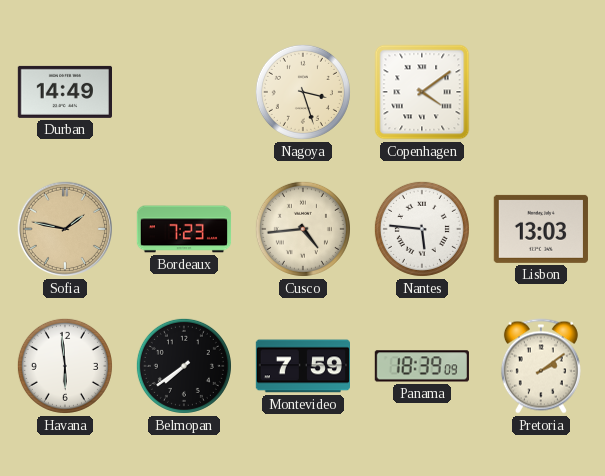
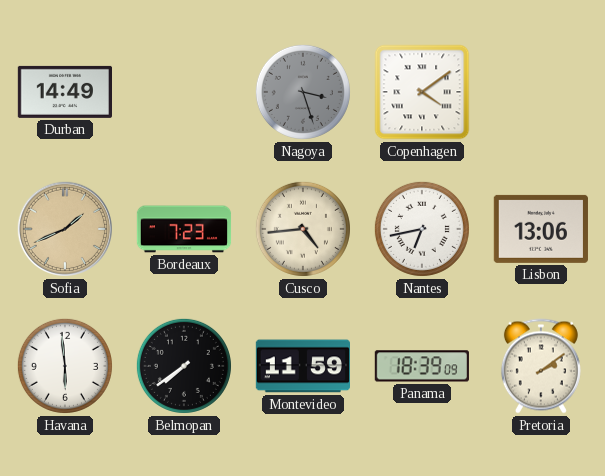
Nagoya dial: cream -> grey
Sofia: 1:47 -> 1:41
Nantes: 5:46 -> 6:43
Lisbon: 13:03 -> 13:06
Montevideo: 7:59 -> 11:59
